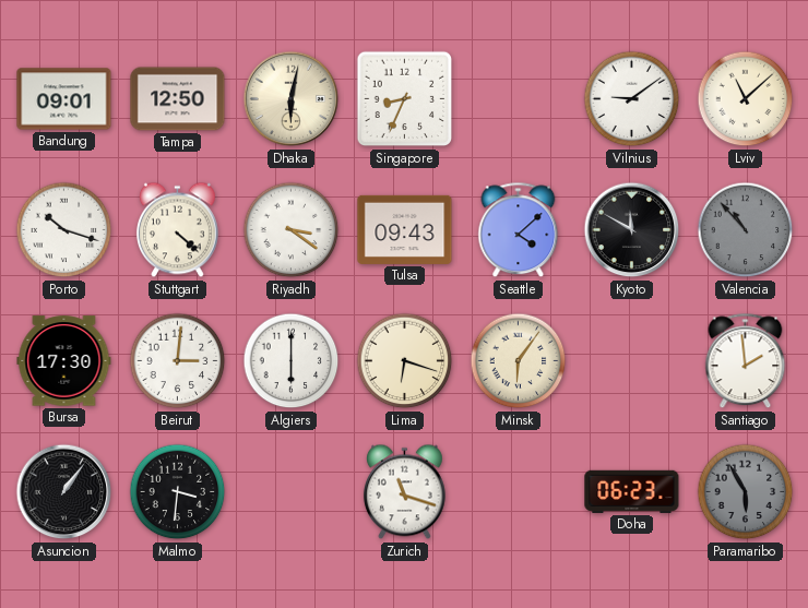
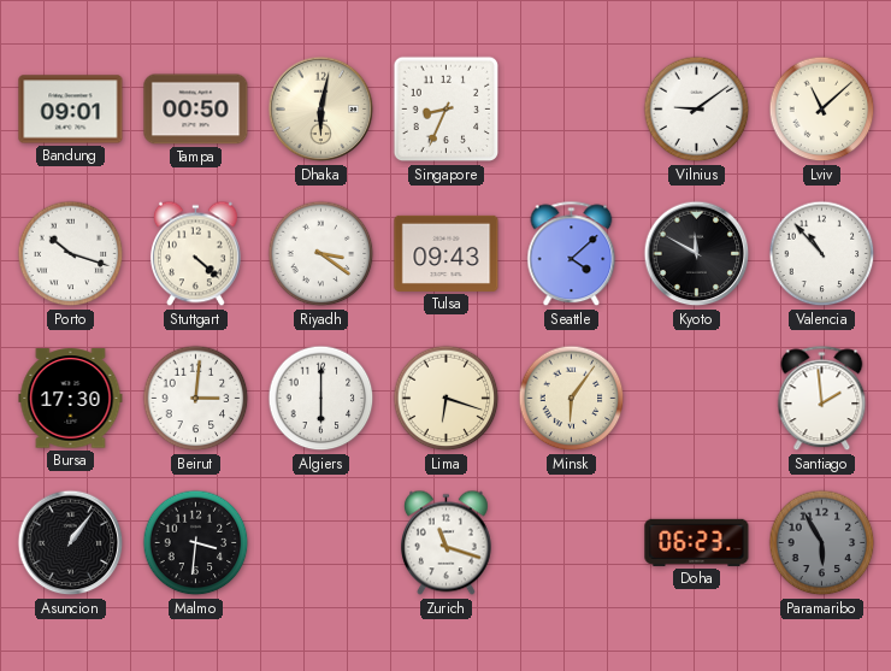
Tampa: 12:50 -> 00:50
Valencia dial: grey -> white
